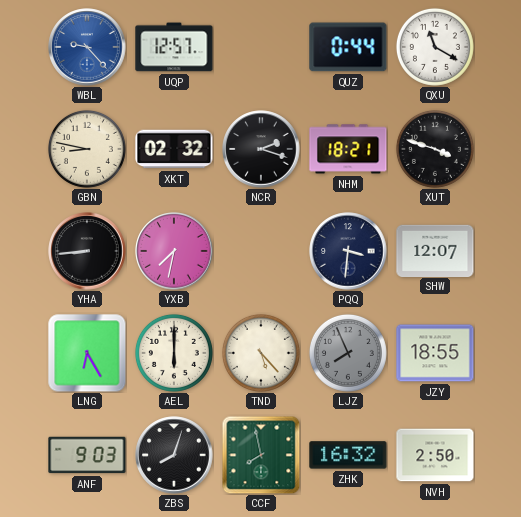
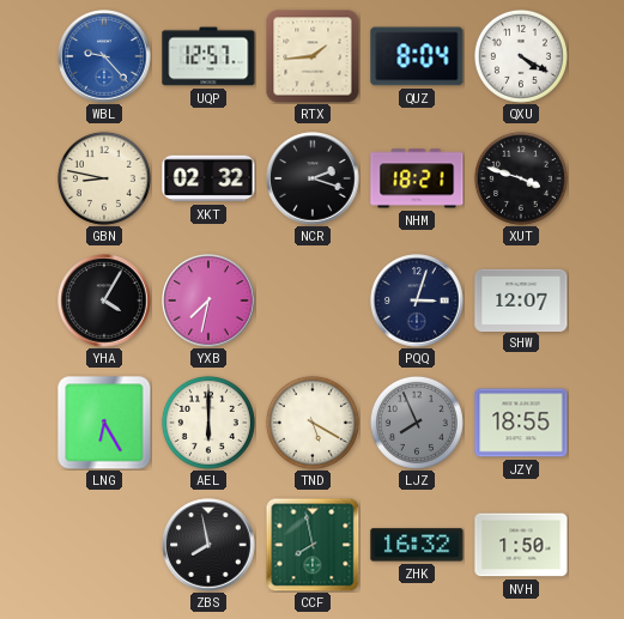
RTX: none -> 1:44
QUZ: 0:44 -> 8:04
QXU: 11:20 -> 4:20
YHA: 8:44 -> 4:05
PQQ: 3:31 -> 3:03
TND: 5:23 -> 5:20
ANF: 9:03 -> none
ZBS: 8:03 -> 7:58
NVH: 2:50 -> 1:50
